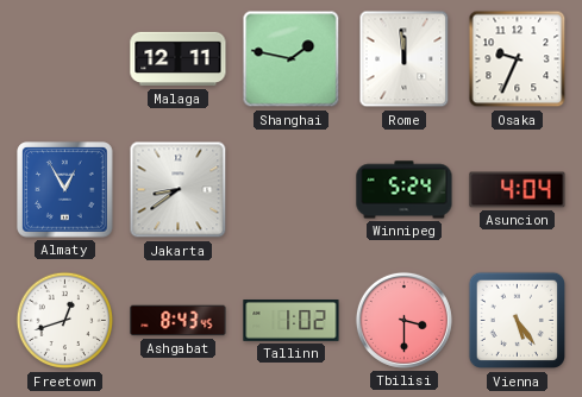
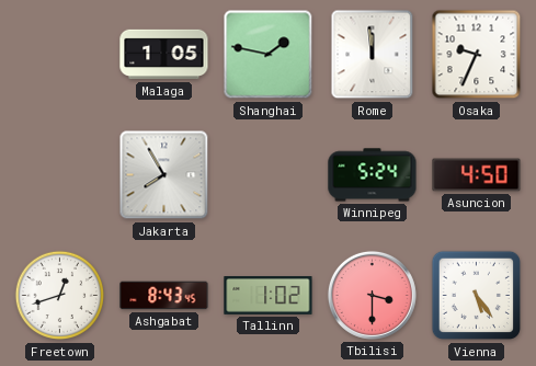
Malaga: 12:11 -> 1:05
Almaty: 12:55 -> none
Jakarta: 8:39 -> 7:55
Asuncion: 4:04 -> 4:50
